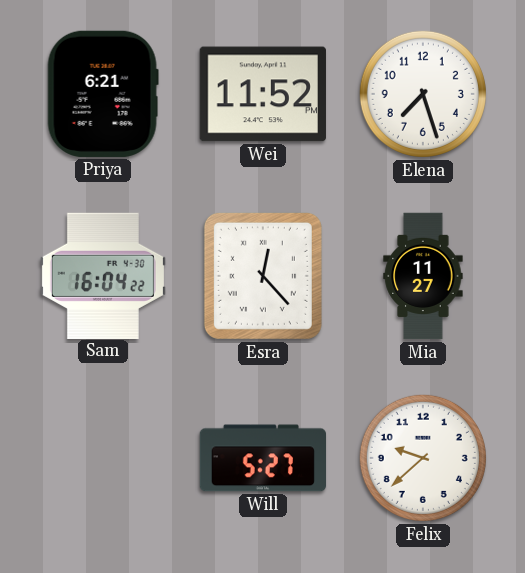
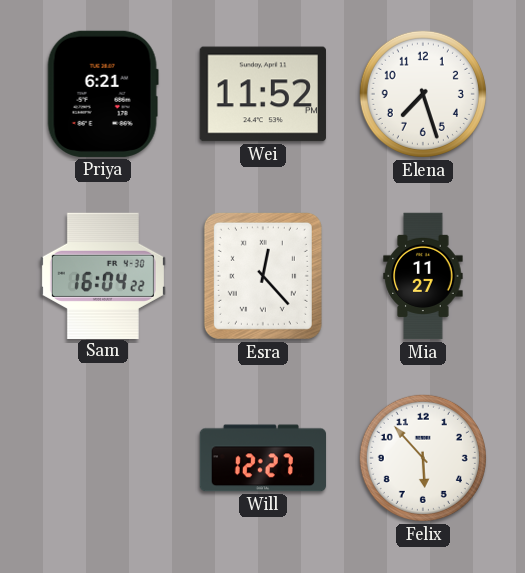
Will: 5:27 -> 12:27
Felix: 9:38 -> 5:53
